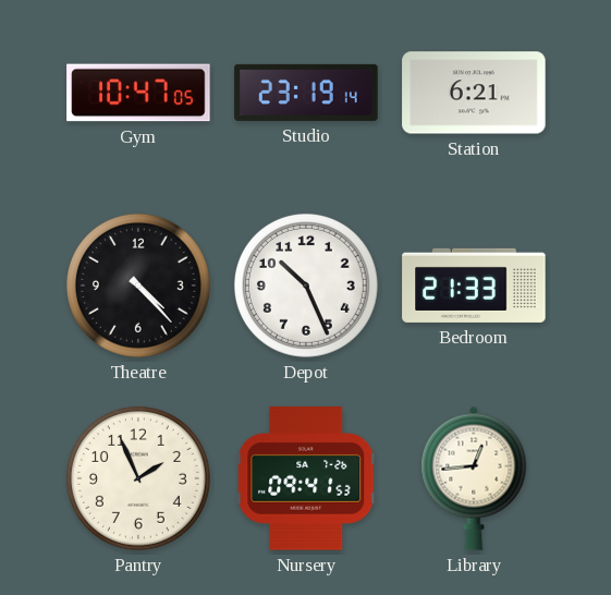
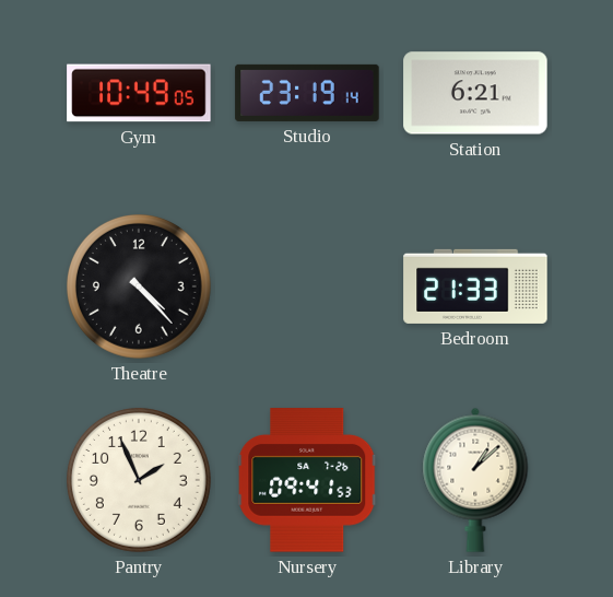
Gym: 10:47 -> 10:49
Depot: 10:26 -> none
Library: 12:44 -> 1:08
